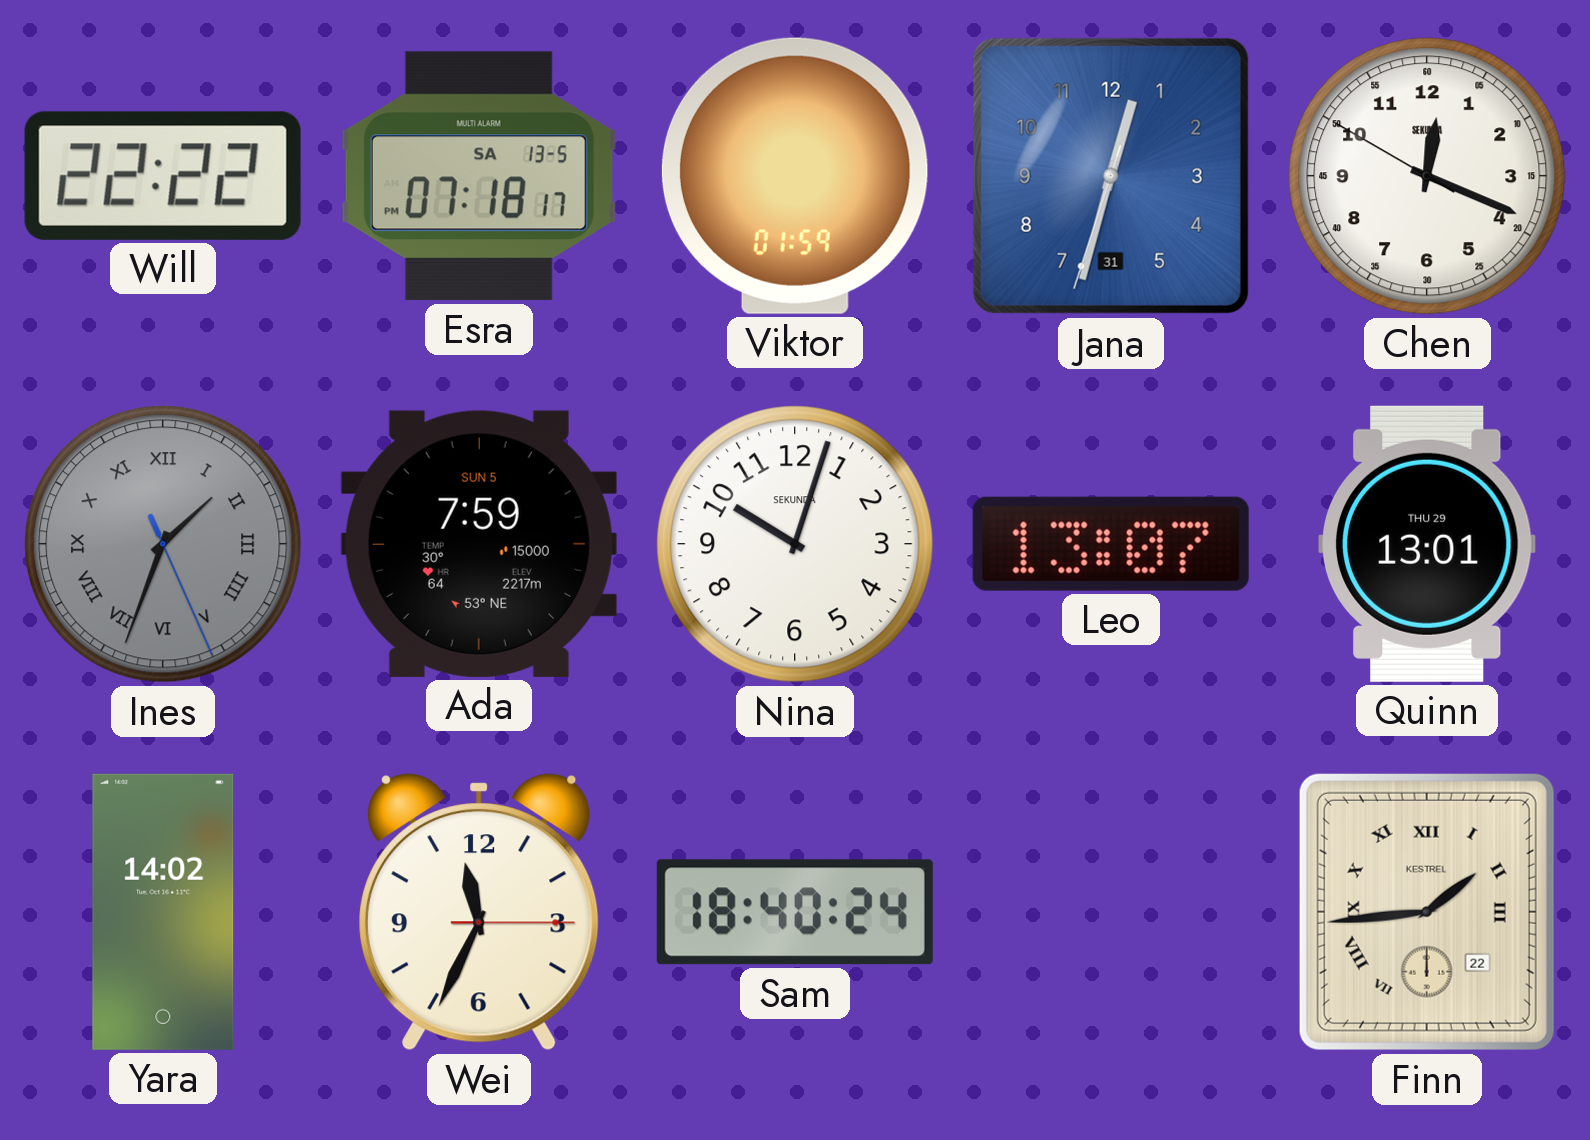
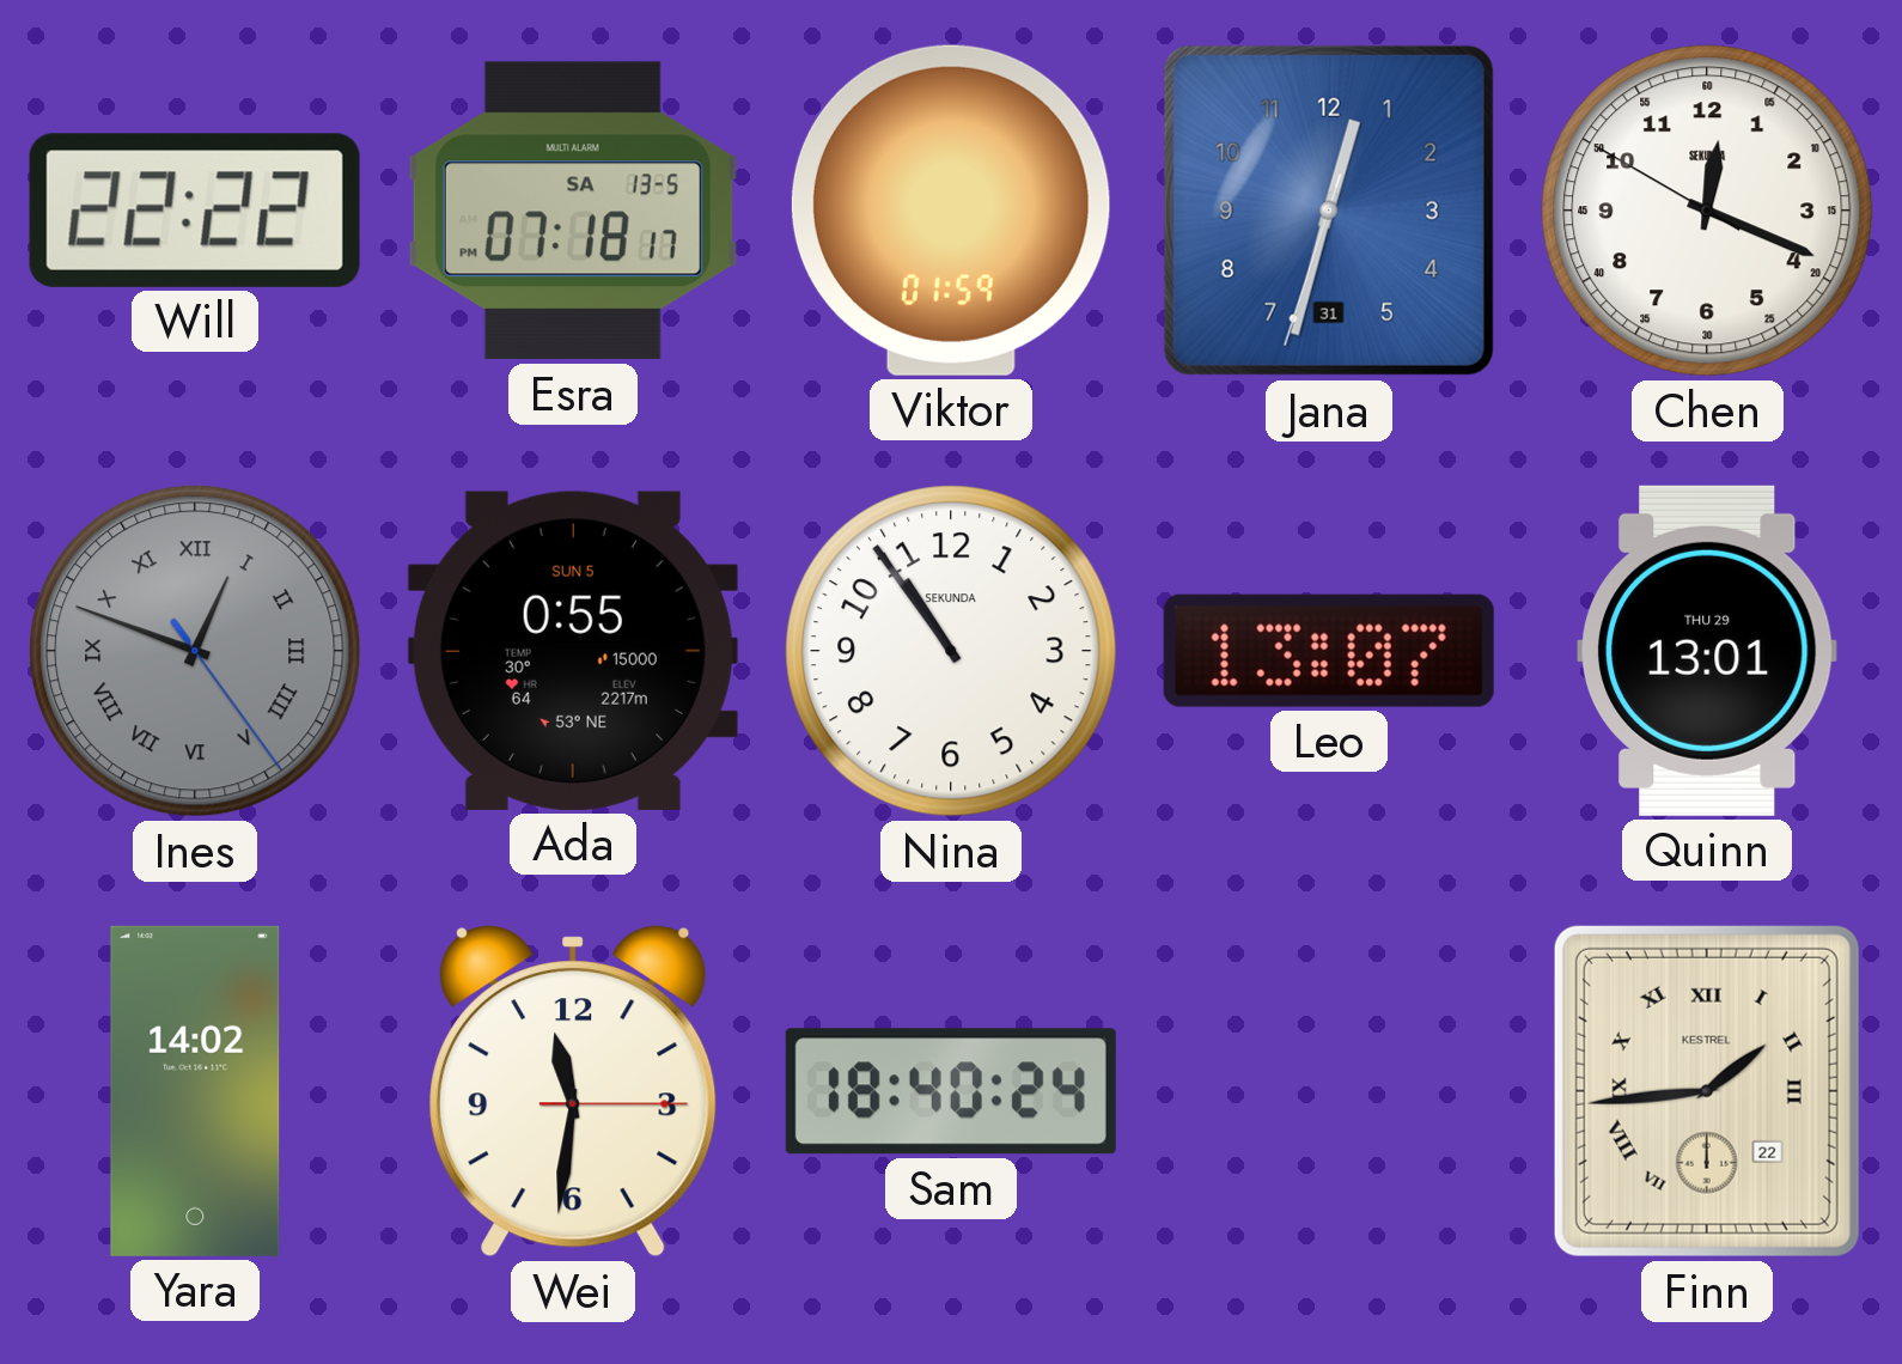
Ines: 1:33 -> 12:48
Ada: 7:59 -> 0:55
Nina: 10:03 -> 10:54
Wei: 11:34 -> 11:31
